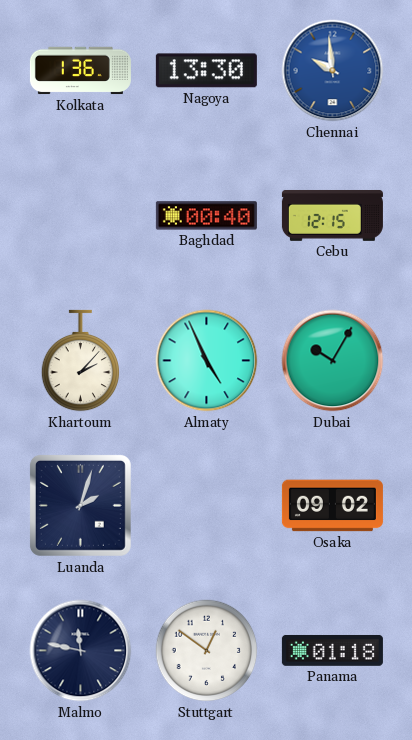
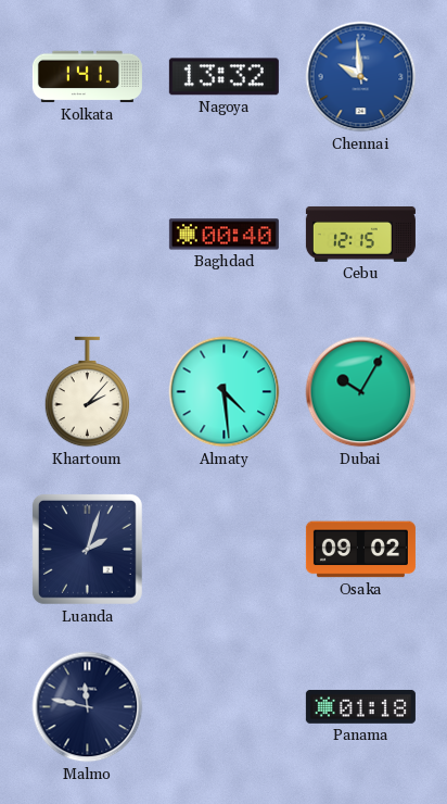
Kolkata: 1:36 -> 1:41
Nagoya: 13:30 -> 13:32
Almaty: 4:56 -> 4:29
Stuttgart: 12:51 -> none
